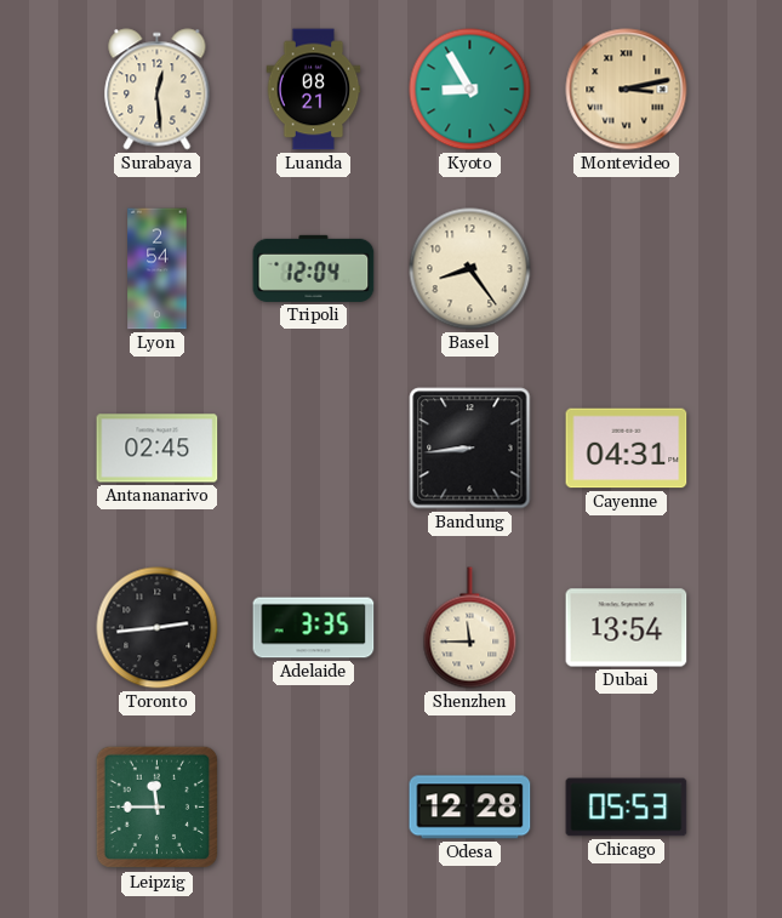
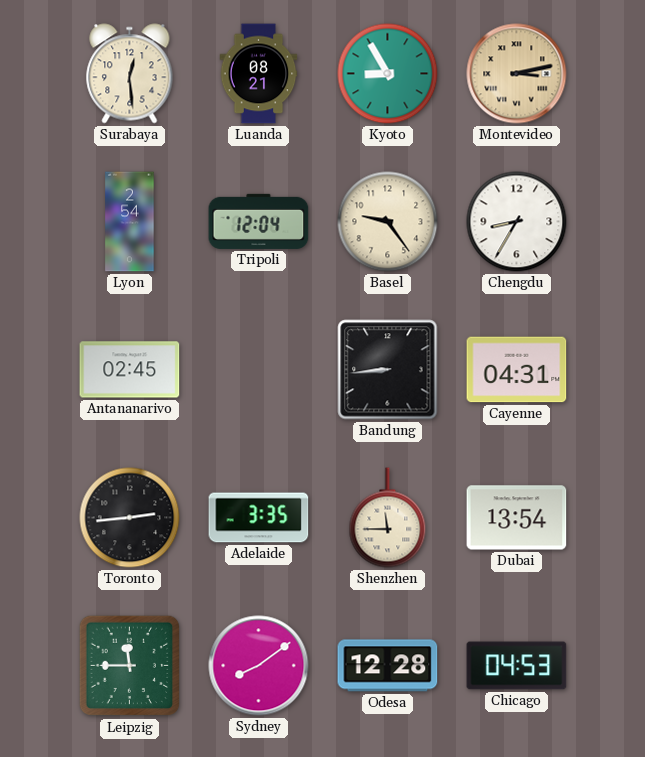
Basel: 8:24 -> 9:24
Chengdu: none -> 8:35
Sydney: none -> 8:09
Chicago: 05:53 -> 04:53
